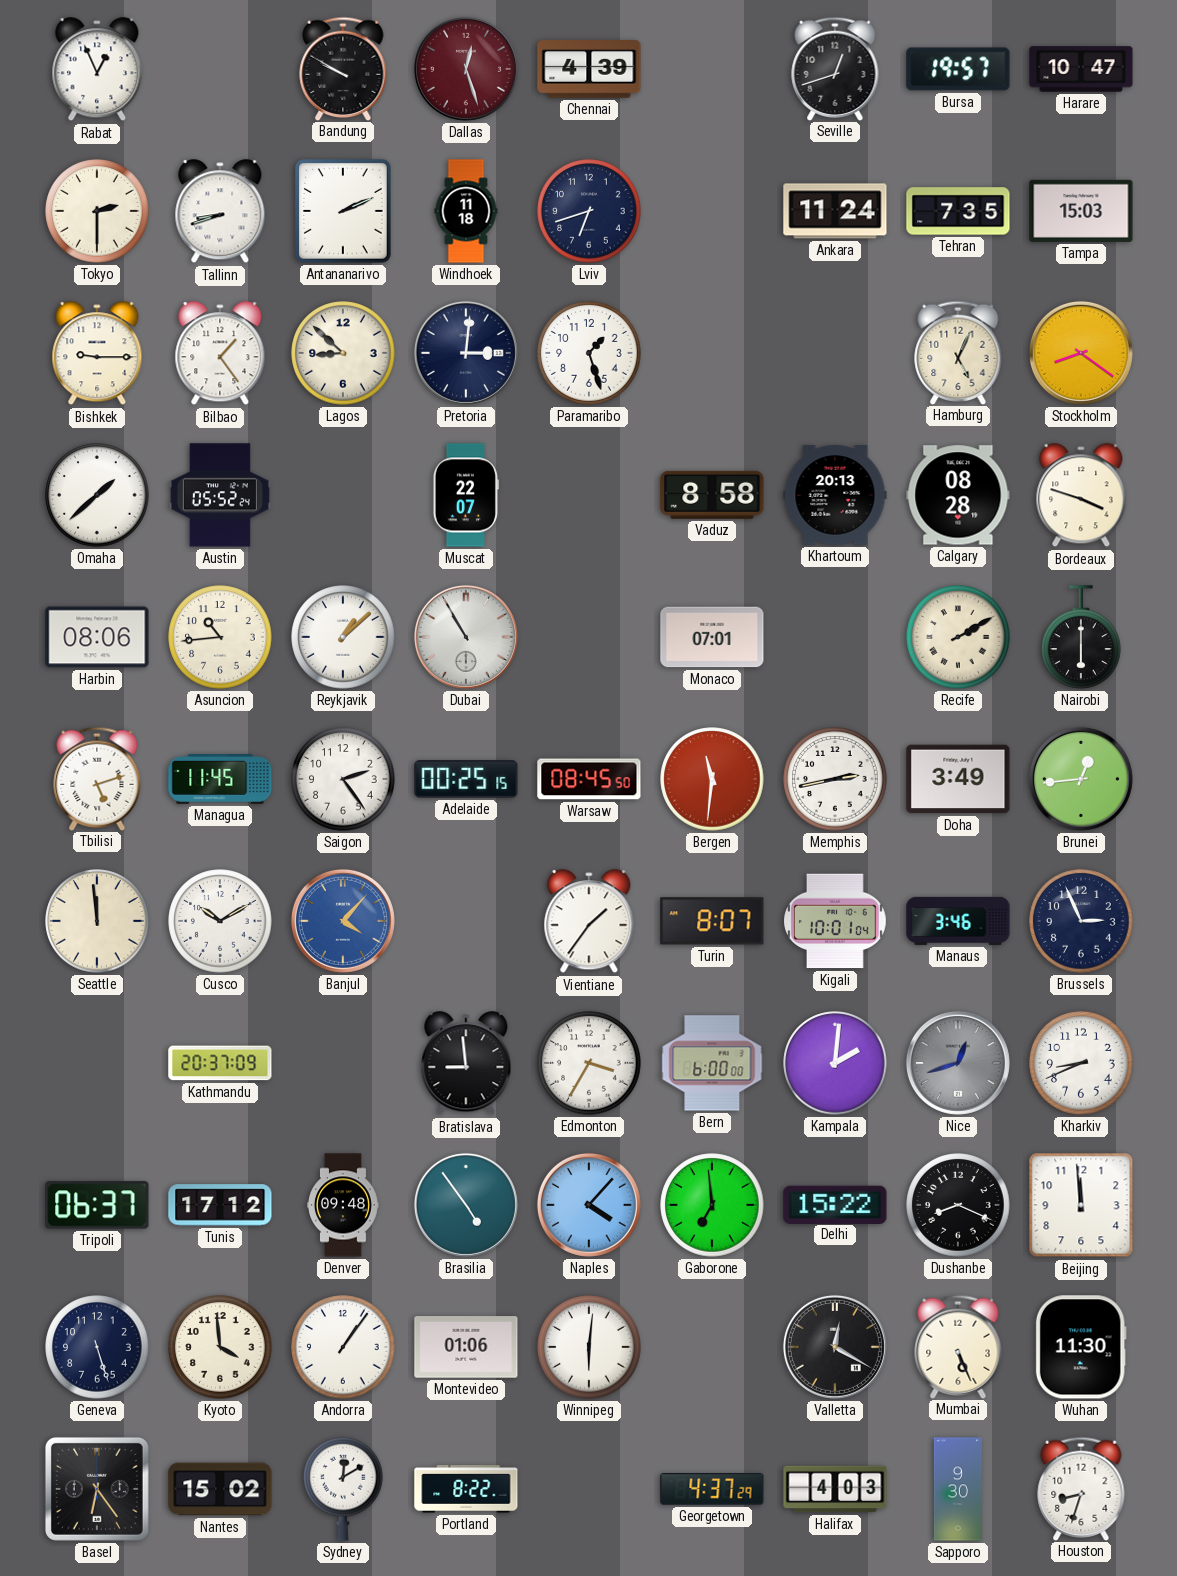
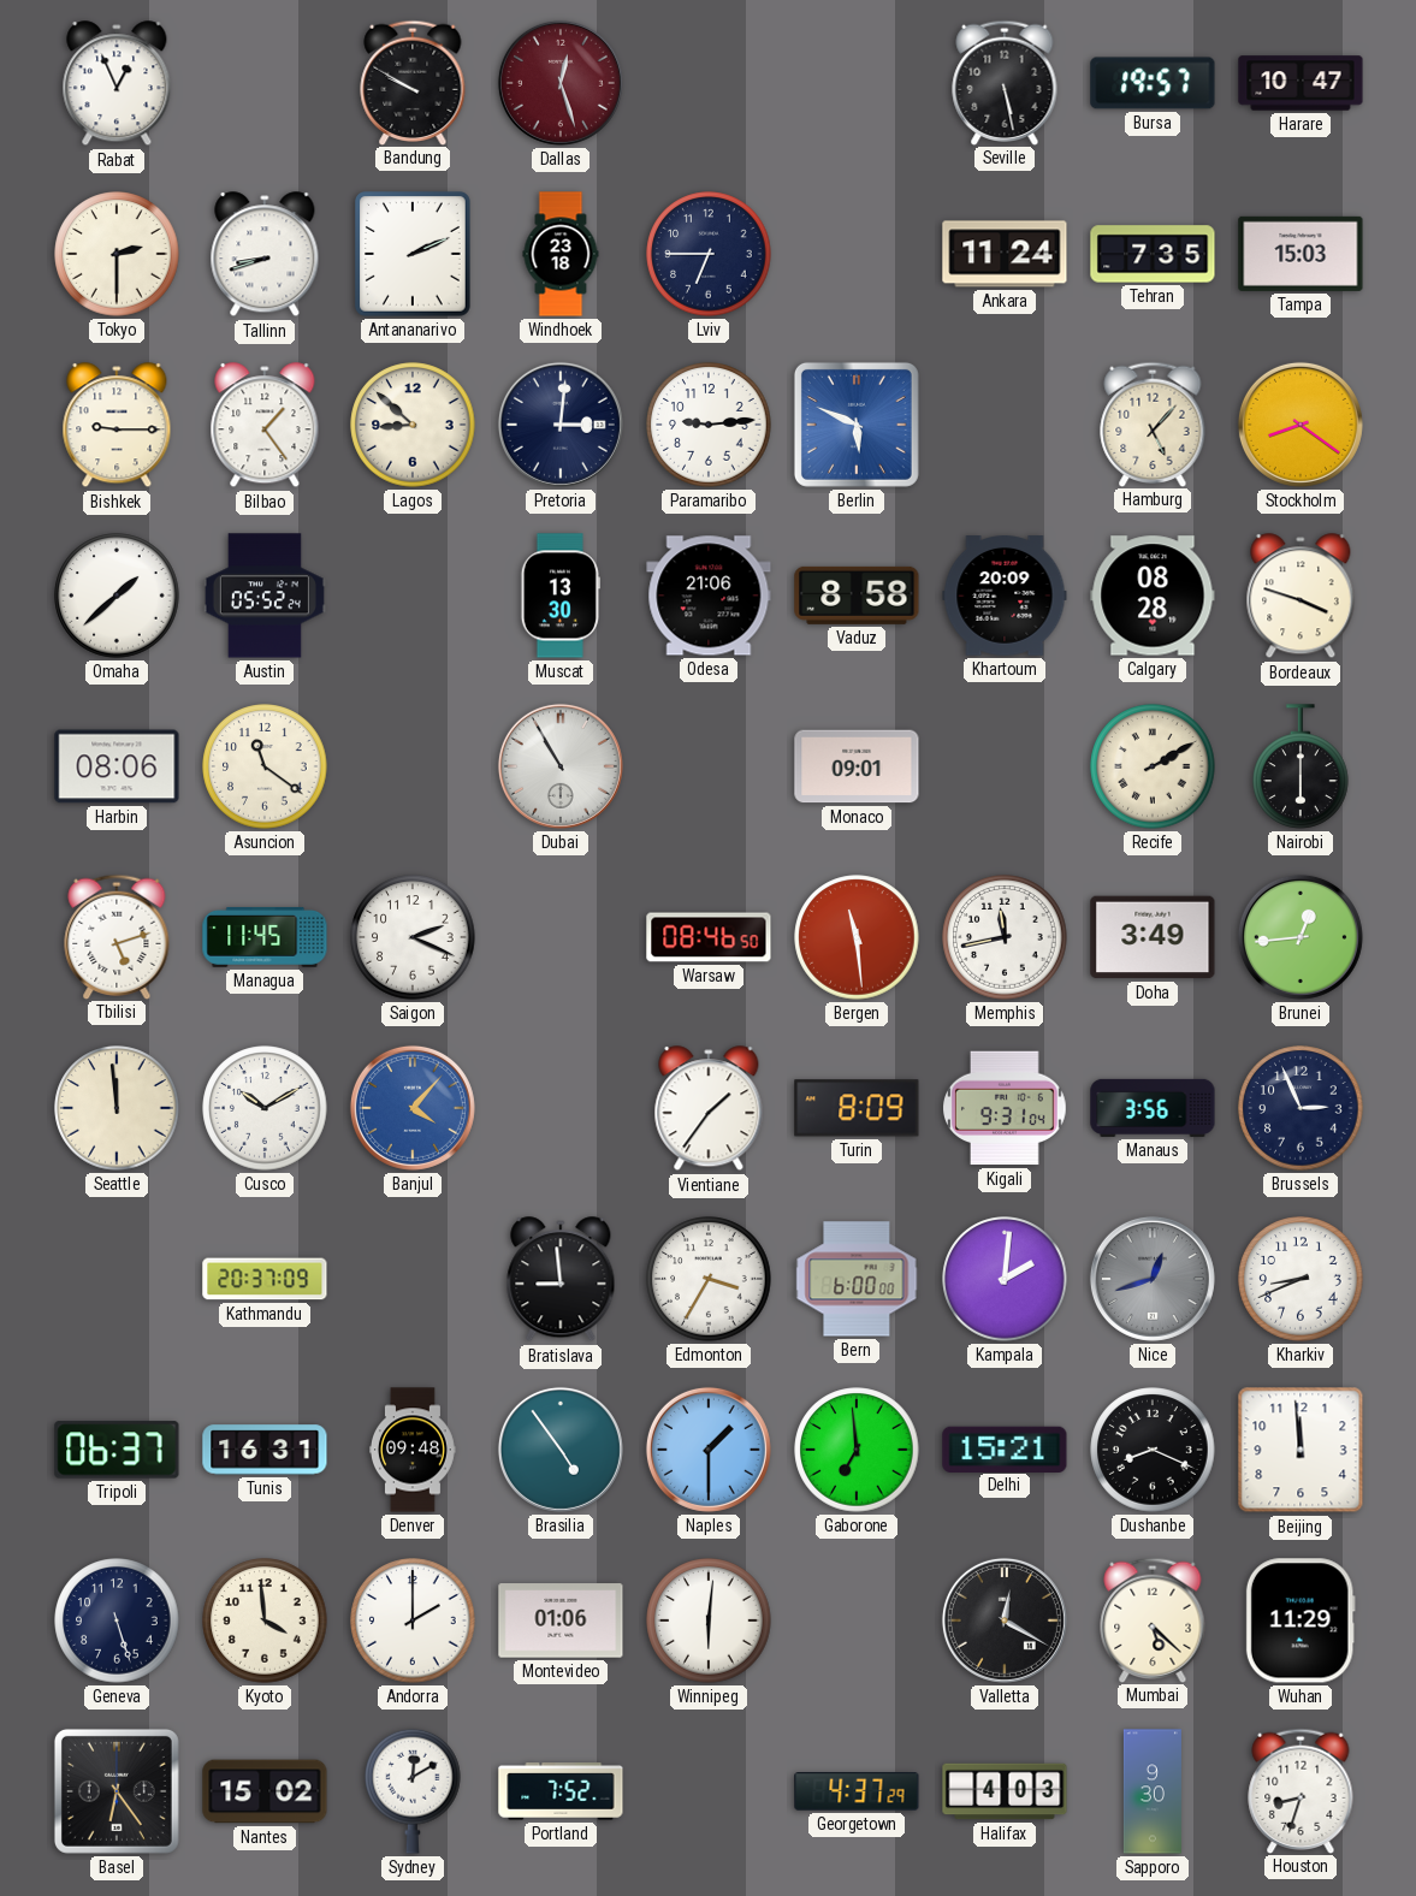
Chennai: 4:39 -> none
Seville: 12:42 -> 5:28
Windhoek: 11:18 -> 23:18
Lviv: 6:42 -> 6:45
Paramaribo: 1:27 -> 9:14
Berlin: none -> 5:49
Hamburg: 5:04 -> 5:07
Muscat: 22:07 -> 13:30
Odesa: none -> 21:06
Khartoum: 20:13 -> 20:09
Asuncion: 10:44 -> 11:21
Reykjavik: 1:08 -> none
Monaco: 07:01 -> 09:01
Saigon: 2:24 -> 2:19
Adelaide: 00:25 -> none
Warsaw: 08:45 -> 08:46
Bergen: 11:31 -> 11:29
Memphis: 2:43 -> 11:43
Turin: 8:07 -> 8:09
Kigali: 10:01 -> 9:31
Manaus: 3:46 -> 3:56
Tunis: 17:12 -> 16:31
Naples: 4:07 -> 1:30
Delhi: 15:22 -> 15:21
Andorra: 1:06 -> 2:00
Mumbai: 5:26 -> 5:22
Wuhan: 11:30 -> 11:29
Portland: 8:22 -> 7:52
